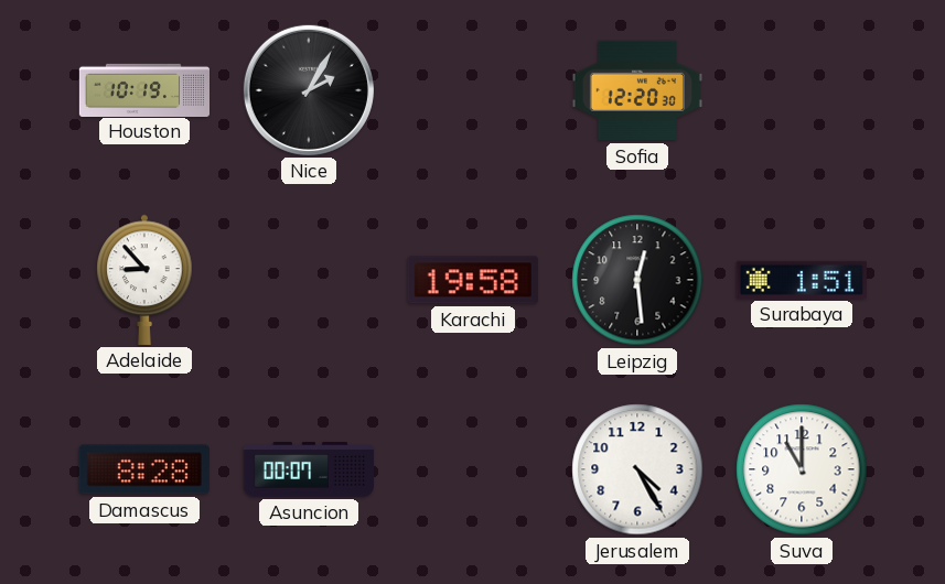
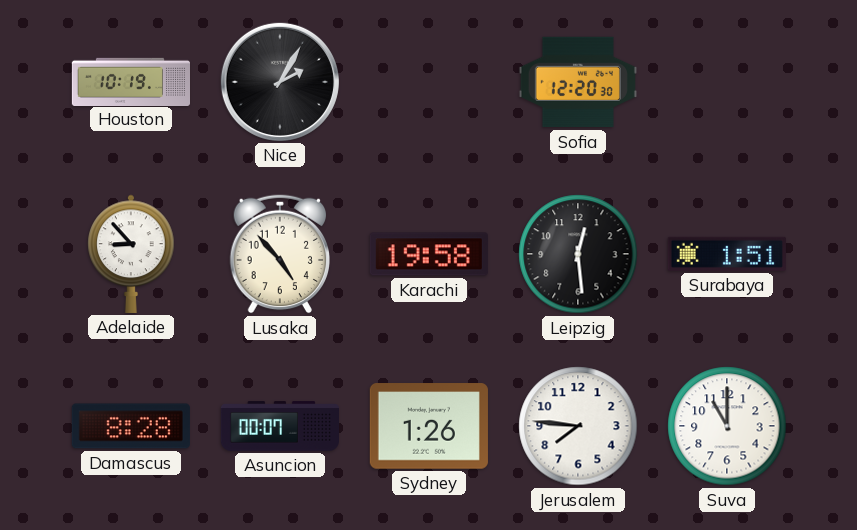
Lusaka: none -> 4:53
Sydney: none -> 1:26
Jerusalem: 4:25 -> 7:46
